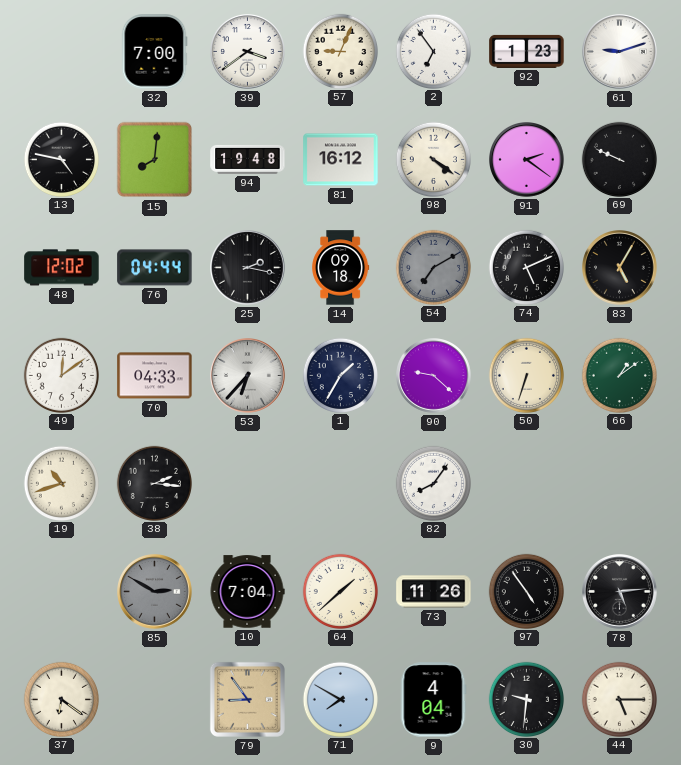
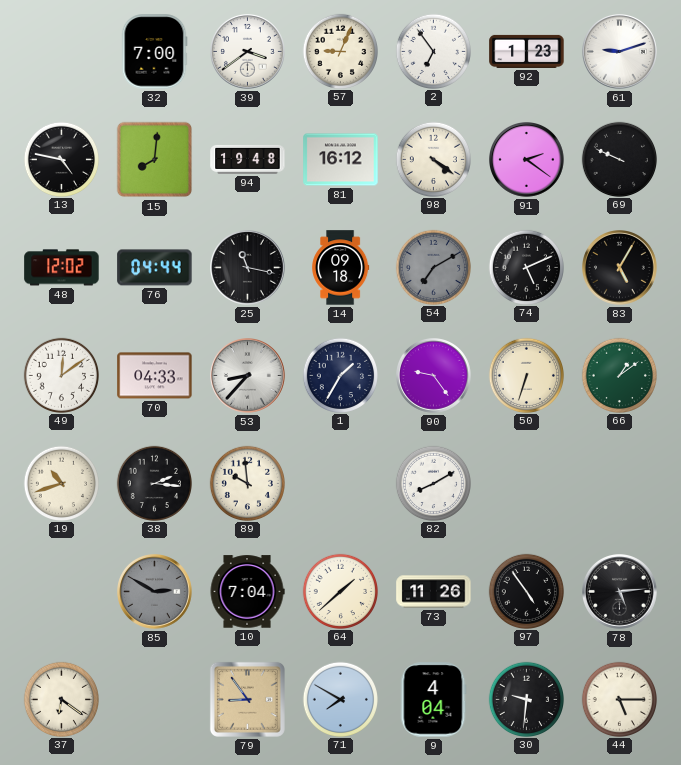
25: 2:17 -> 11:17
53: 6:37 -> 8:37
90: 9:22 -> 9:24
89: none -> 9:59
82: 8:06 -> 8:10
